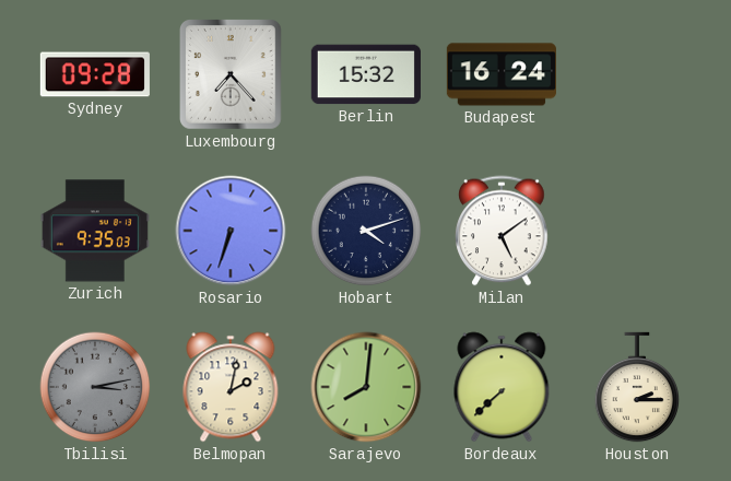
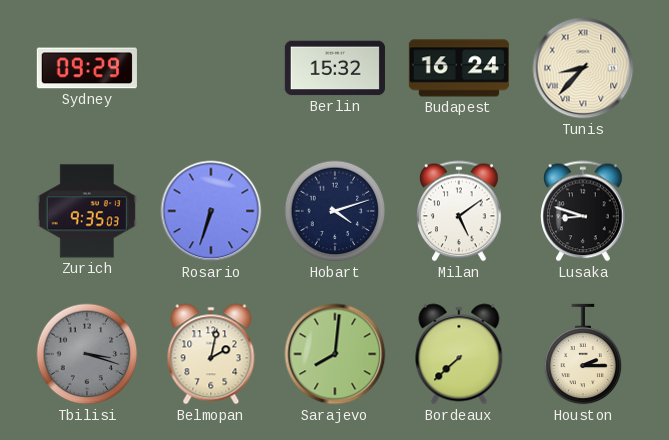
Sydney: 09:28 -> 09:29
Luxembourg: 7:23 -> none
Tunis: none -> 8:37
Lusaka: none -> 8:48
Tbilisi: 3:13 -> 3:18
